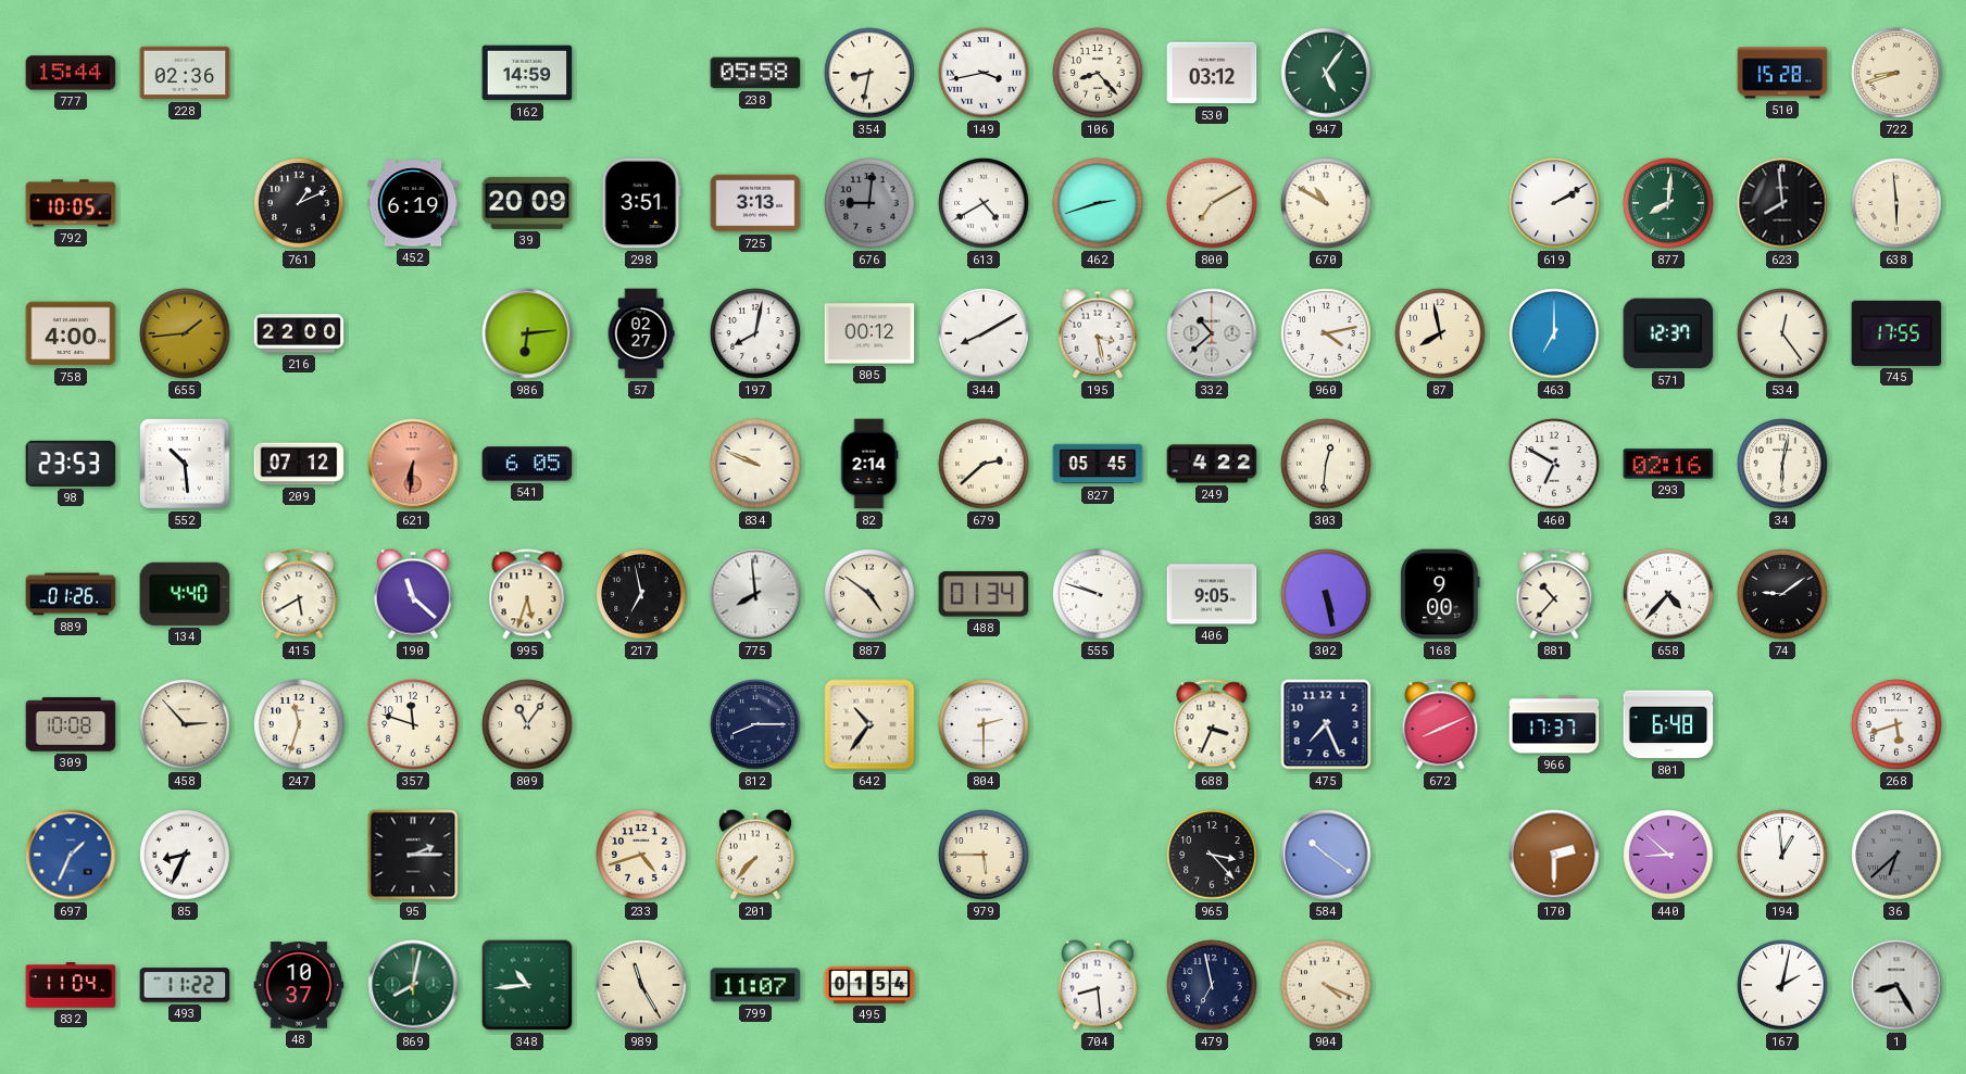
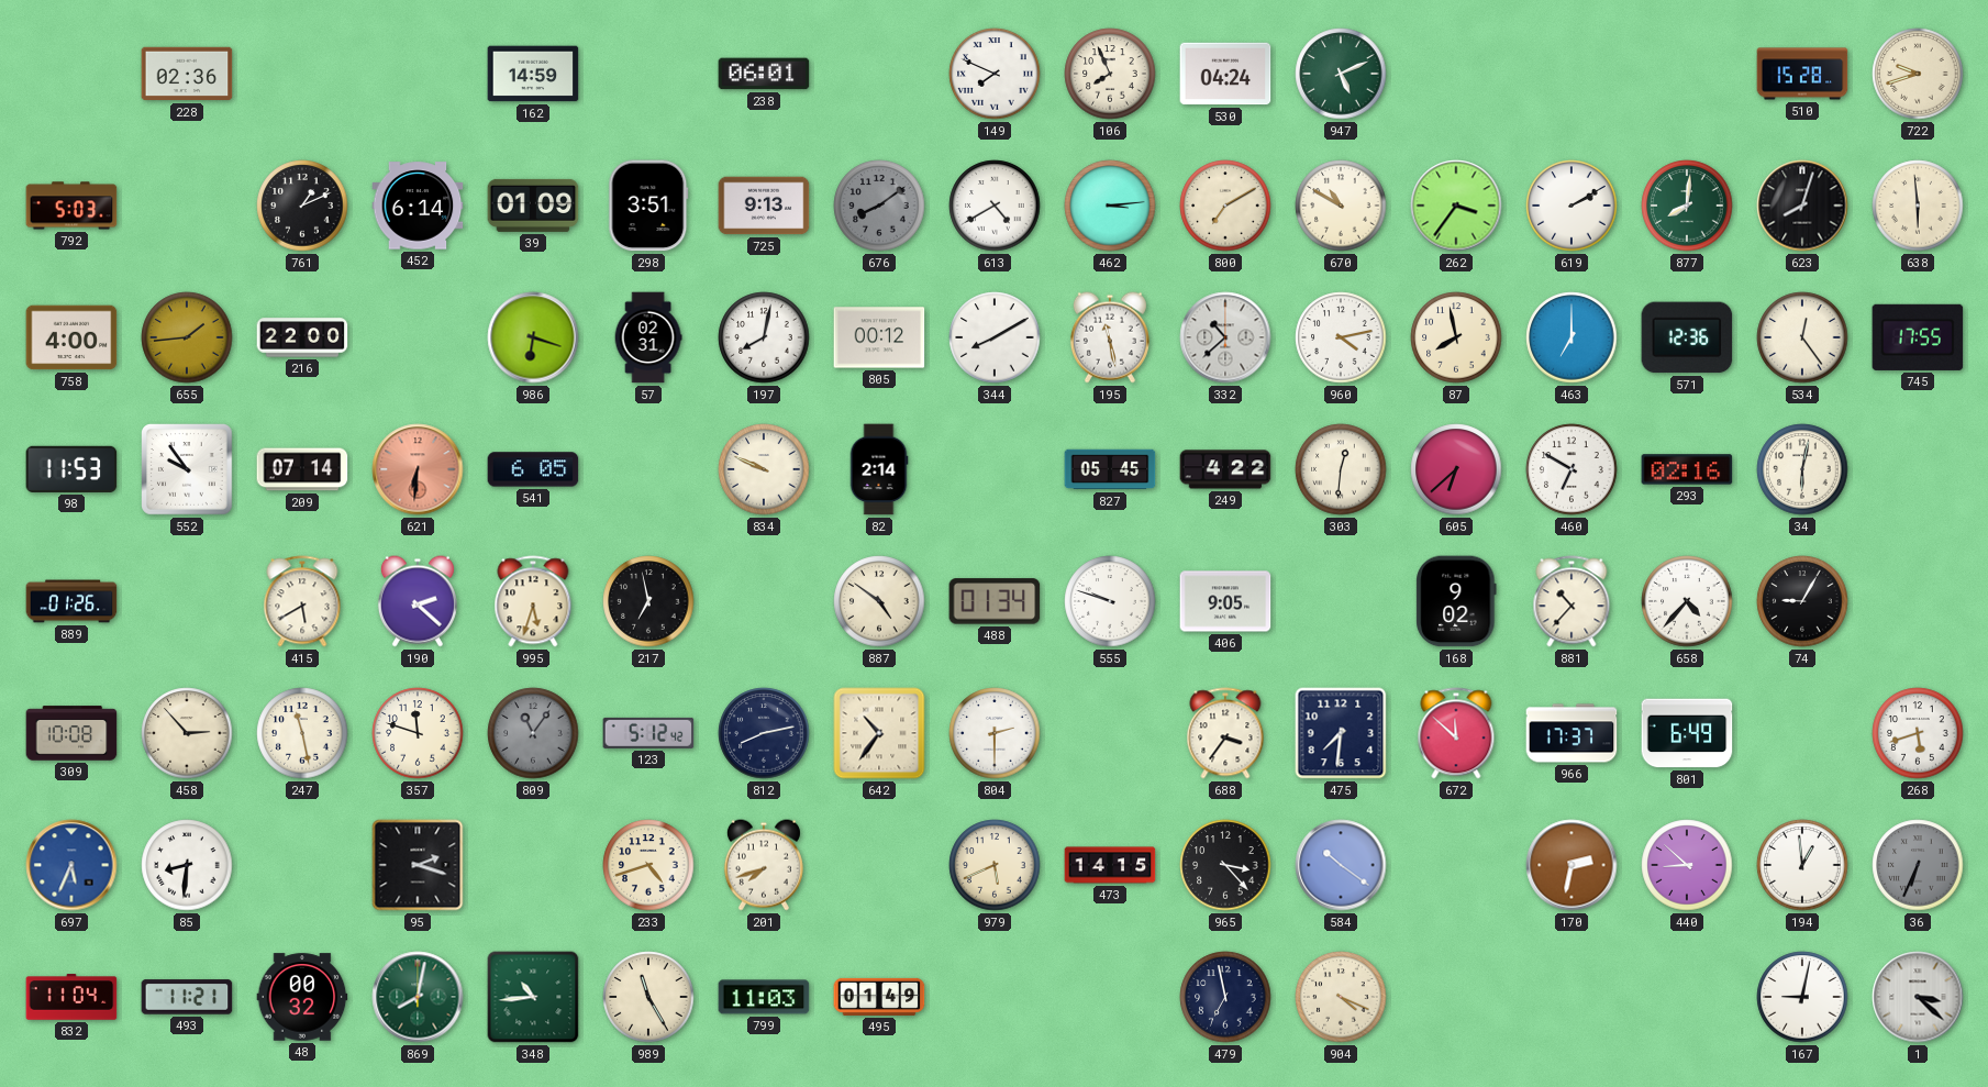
777: 15:44 -> none
238: 05:58 -> 06:01
354: 8:32 -> none
149: 3:43 -> 7:49
106: 8:23 -> 7:56
530: 03:12 -> 04:24
947: 5:06 -> 5:11
722: 8:42 -> 9:42
792: 10:05 -> 5:03
452: 6:19 -> 6:14
39: 20:09 -> 01:09
725: 3:13 -> 9:13
676: 9:01 -> 8:09
462: 2:42 -> 3:14
262: none -> 3:36
623: 7:59 -> 8:03
986: 6:14 -> 6:18
57: 02:27 -> 02:31
195: 3:28 -> 11:28
571: 12:37 -> 12:36
98: 23:53 -> 11:53
552: 10:29 -> 9:54
209: 07:12 -> 07:14
679: 2:38 -> none
605: none -> 6:38
134: 4:40 -> none
190: 11:22 -> 2:22
775: 7:59 -> none
302: 5:28 -> none
168: 9:00 -> 9:02
74: 9:09 -> 9:05
247: 11:33 -> 11:28
809 dial: cream -> grey
123: none -> 5:12
812: 8:15 -> 8:13
688: 3:34 -> 3:36
475: 7:26 -> 7:31
672: 8:11 -> 11:52
801: 6:48 -> 6:49
697: 1:34 -> 5:34
85: 8:34 -> 8:31
95: 2:15 -> 2:18
201: 7:37 -> 7:42
979: 5:45 -> 5:41
473: none -> 14:15
170: 2:30 -> 2:32
36: 6:38 -> 6:34
493: 11:22 -> 11:21
48: 10:37 -> 00:32
799: 11:07 -> 11:03
495: 01:54 -> 01:49
704: 8:29 -> none
167: 2:02 -> 9:02
1: 8:25 -> 3:22
